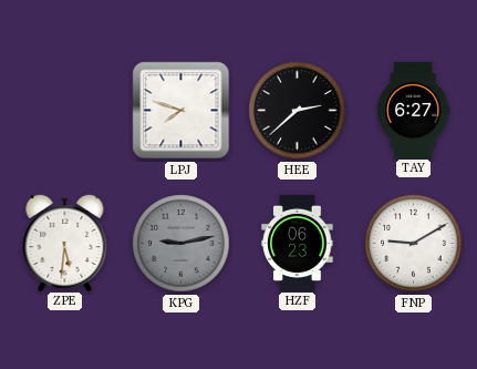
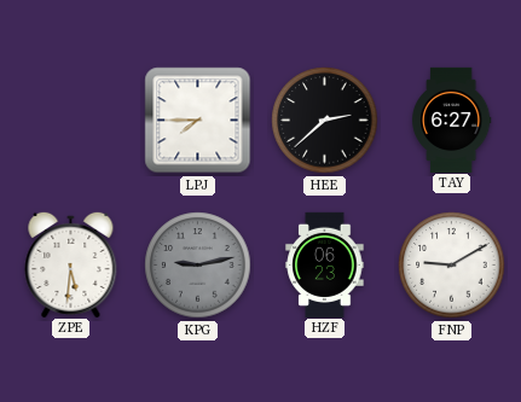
LPJ: 7:48 -> 7:45
